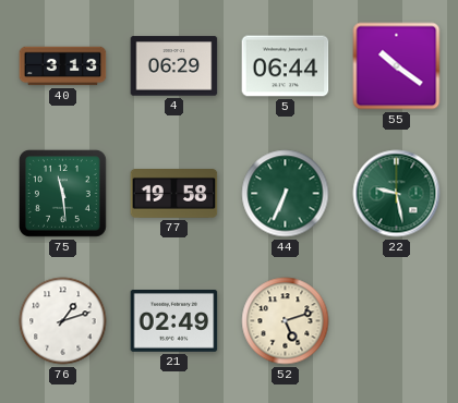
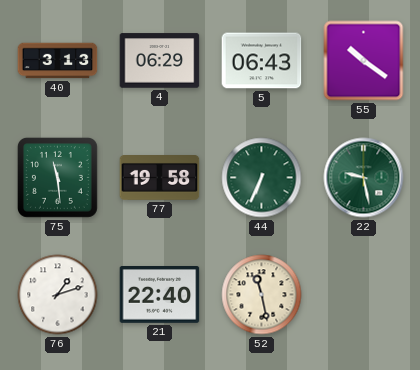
5: 06:44 -> 06:43
21: 02:49 -> 22:40
52: 5:12 -> 11:28
